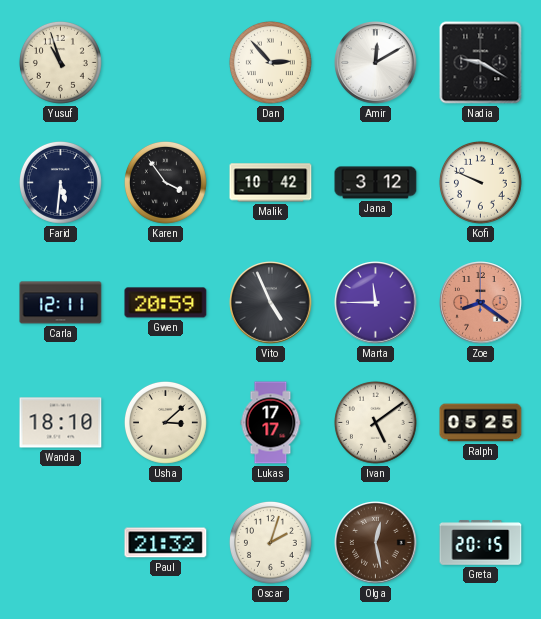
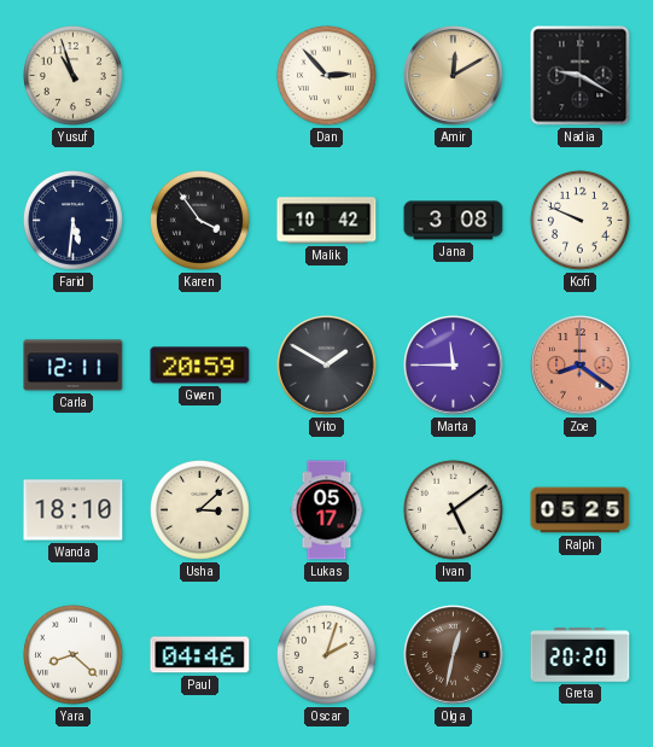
Amir dial: white -> champagne
Jana: 3:12 -> 3:08
Vito: 4:56 -> 1:50
Lukas: 17:17 -> 05:17
Yara: none -> 8:22
Paul: 21:32 -> 04:46
Olga: 12:28 -> 12:32
Greta: 20:15 -> 20:20
